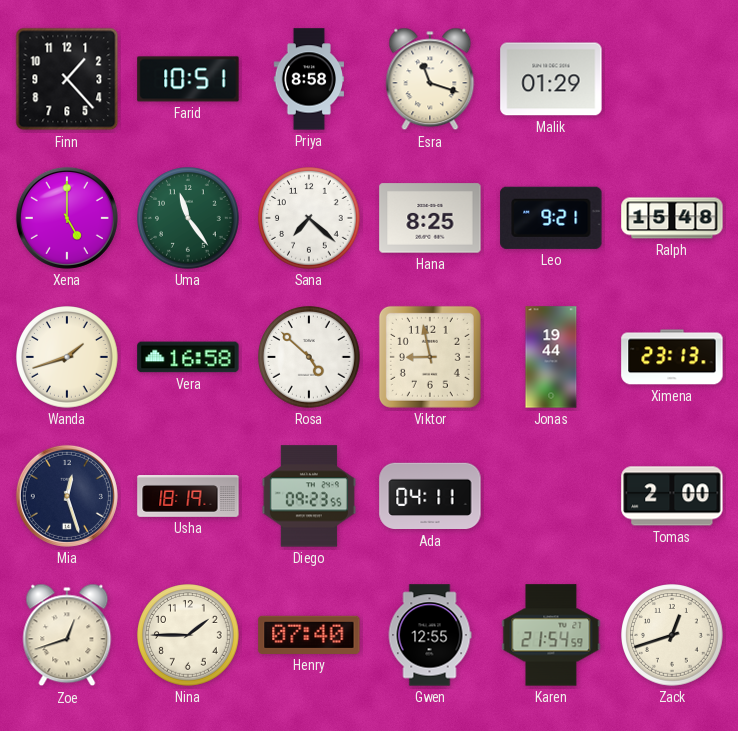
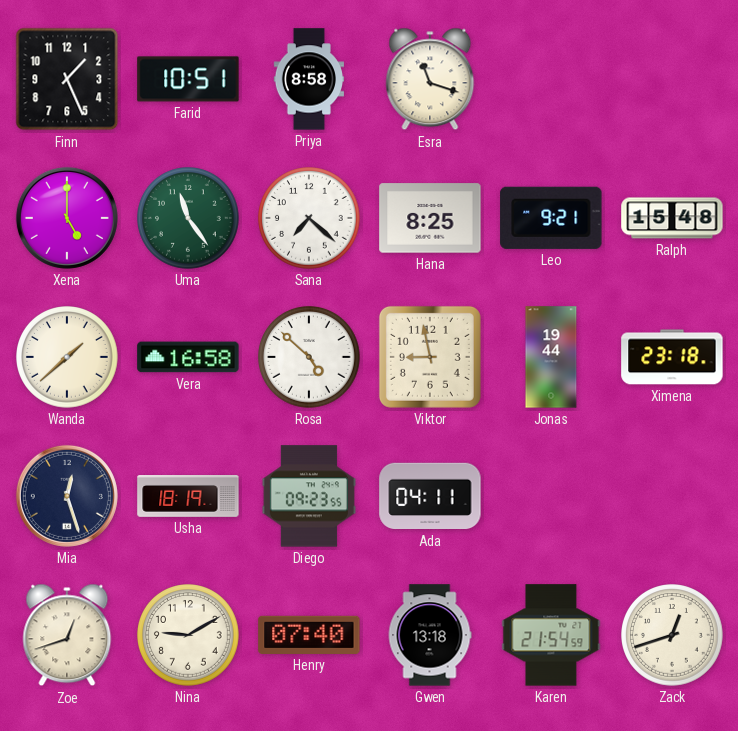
Finn: 1:23 -> 1:26
Malik: 01:29 -> none
Wanda: 1:42 -> 1:38
Ximena: 23:13 -> 23:18
Tomas: 2:00 -> none
Nina: 1:45 -> 9:10
Gwen: 12:55 -> 13:18
